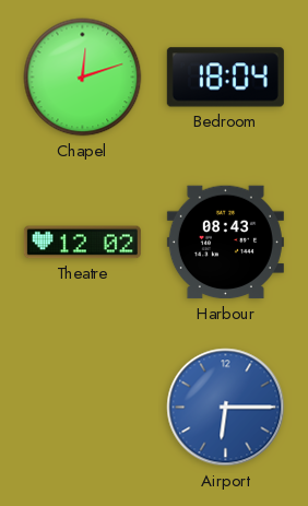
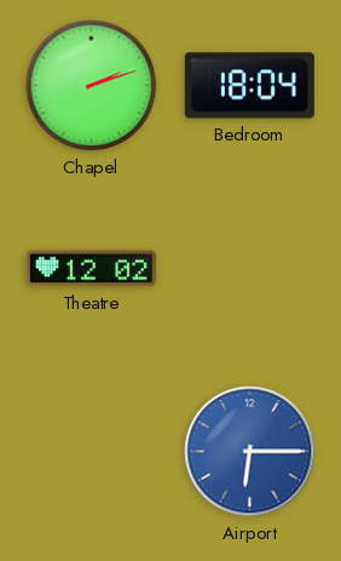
Chapel: 12:12 -> 2:12
Harbour: 08:43 -> none
